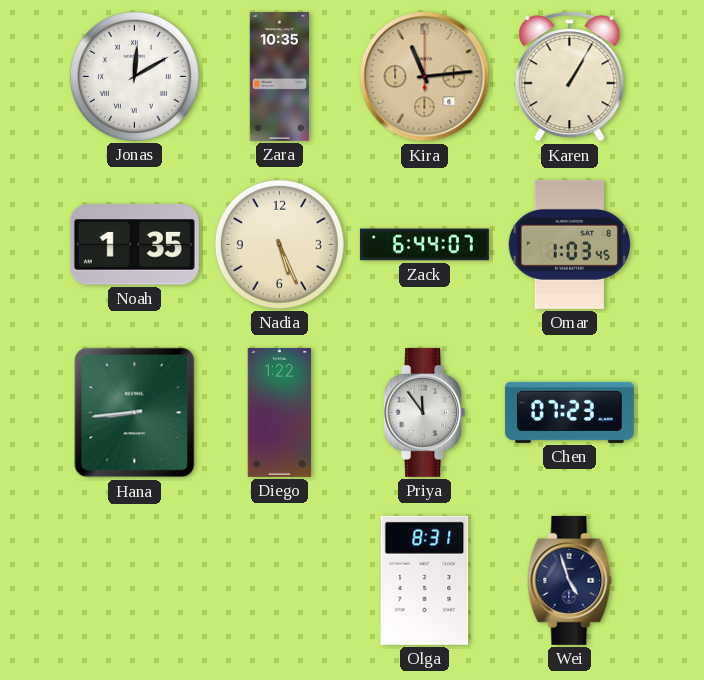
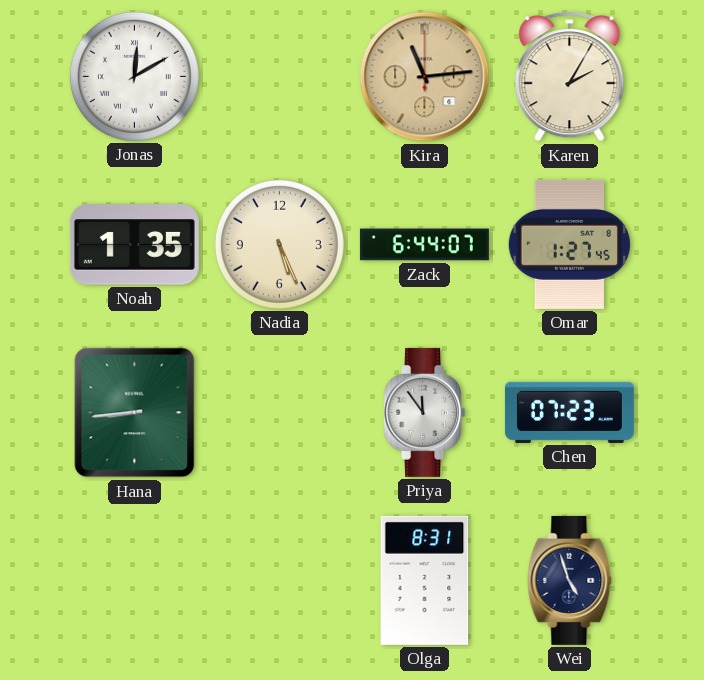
Zara: 10:35 -> none
Karen: 1:05 -> 2:05
Omar: 1:03 -> 1:27
Diego: 1:22 -> none
